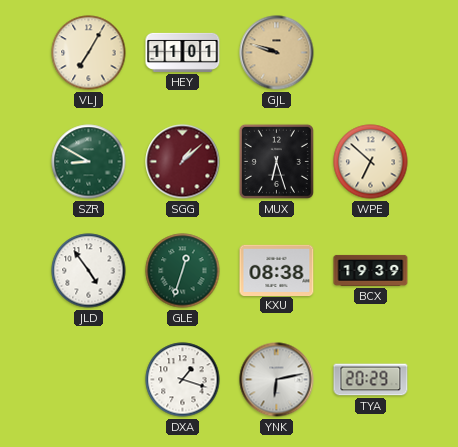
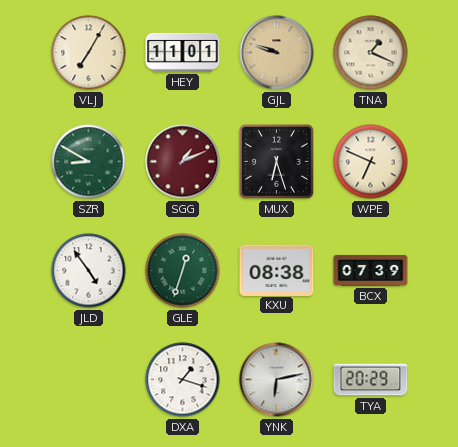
TNA: none -> 1:19
SGG: 1:08 -> 1:11
WPE: 6:52 -> 6:49
BCX: 19:39 -> 07:39
